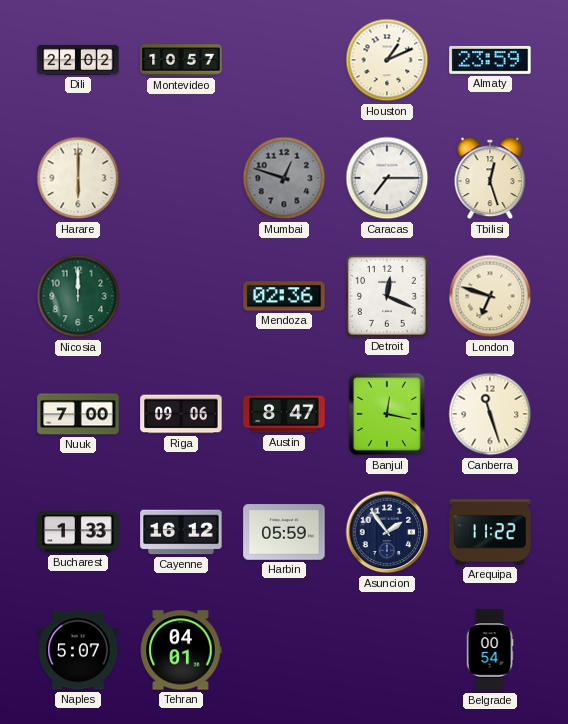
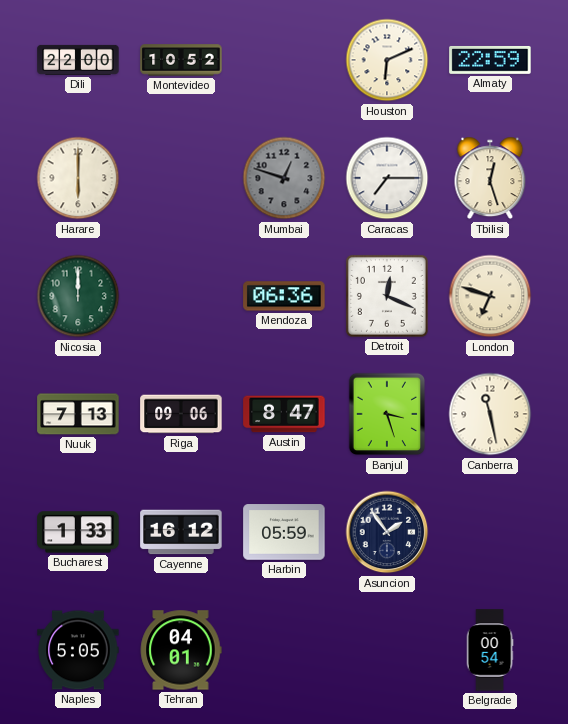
Dili: 22:02 -> 22:00
Montevideo: 10:57 -> 10:52
Houston: 1:11 -> 6:11
Almaty: 23:59 -> 22:59
Mendoza: 02:36 -> 06:36
Nuuk: 7:00 -> 7:13
Banjul: 12:17 -> 3:27
Canberra: 11:27 -> 11:28
Arequipa: 11:22 -> none
Naples: 5:07 -> 5:05
